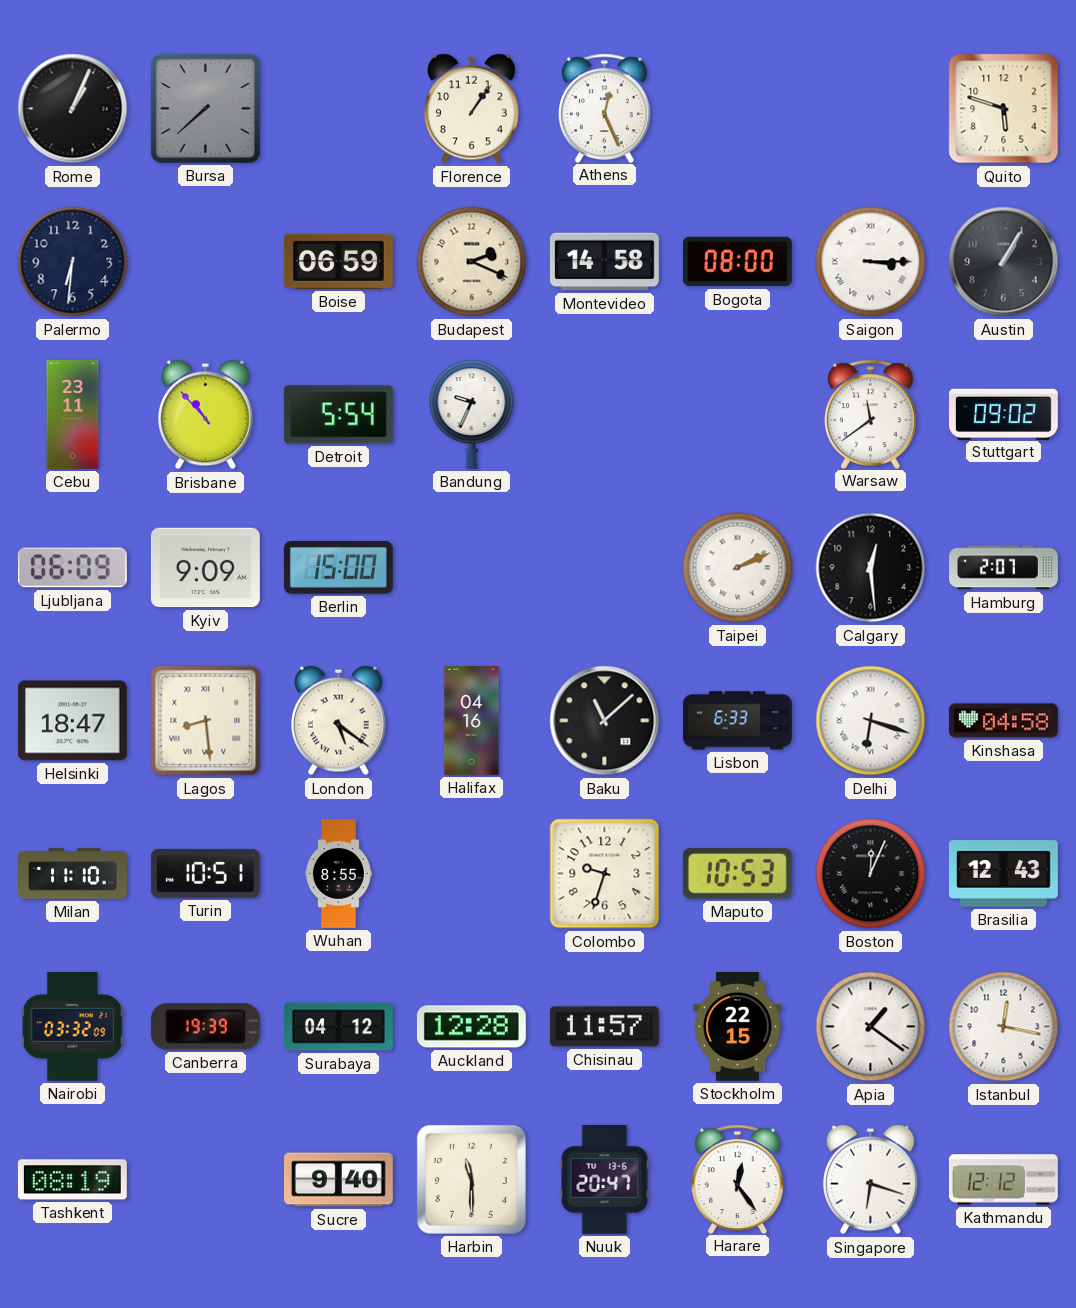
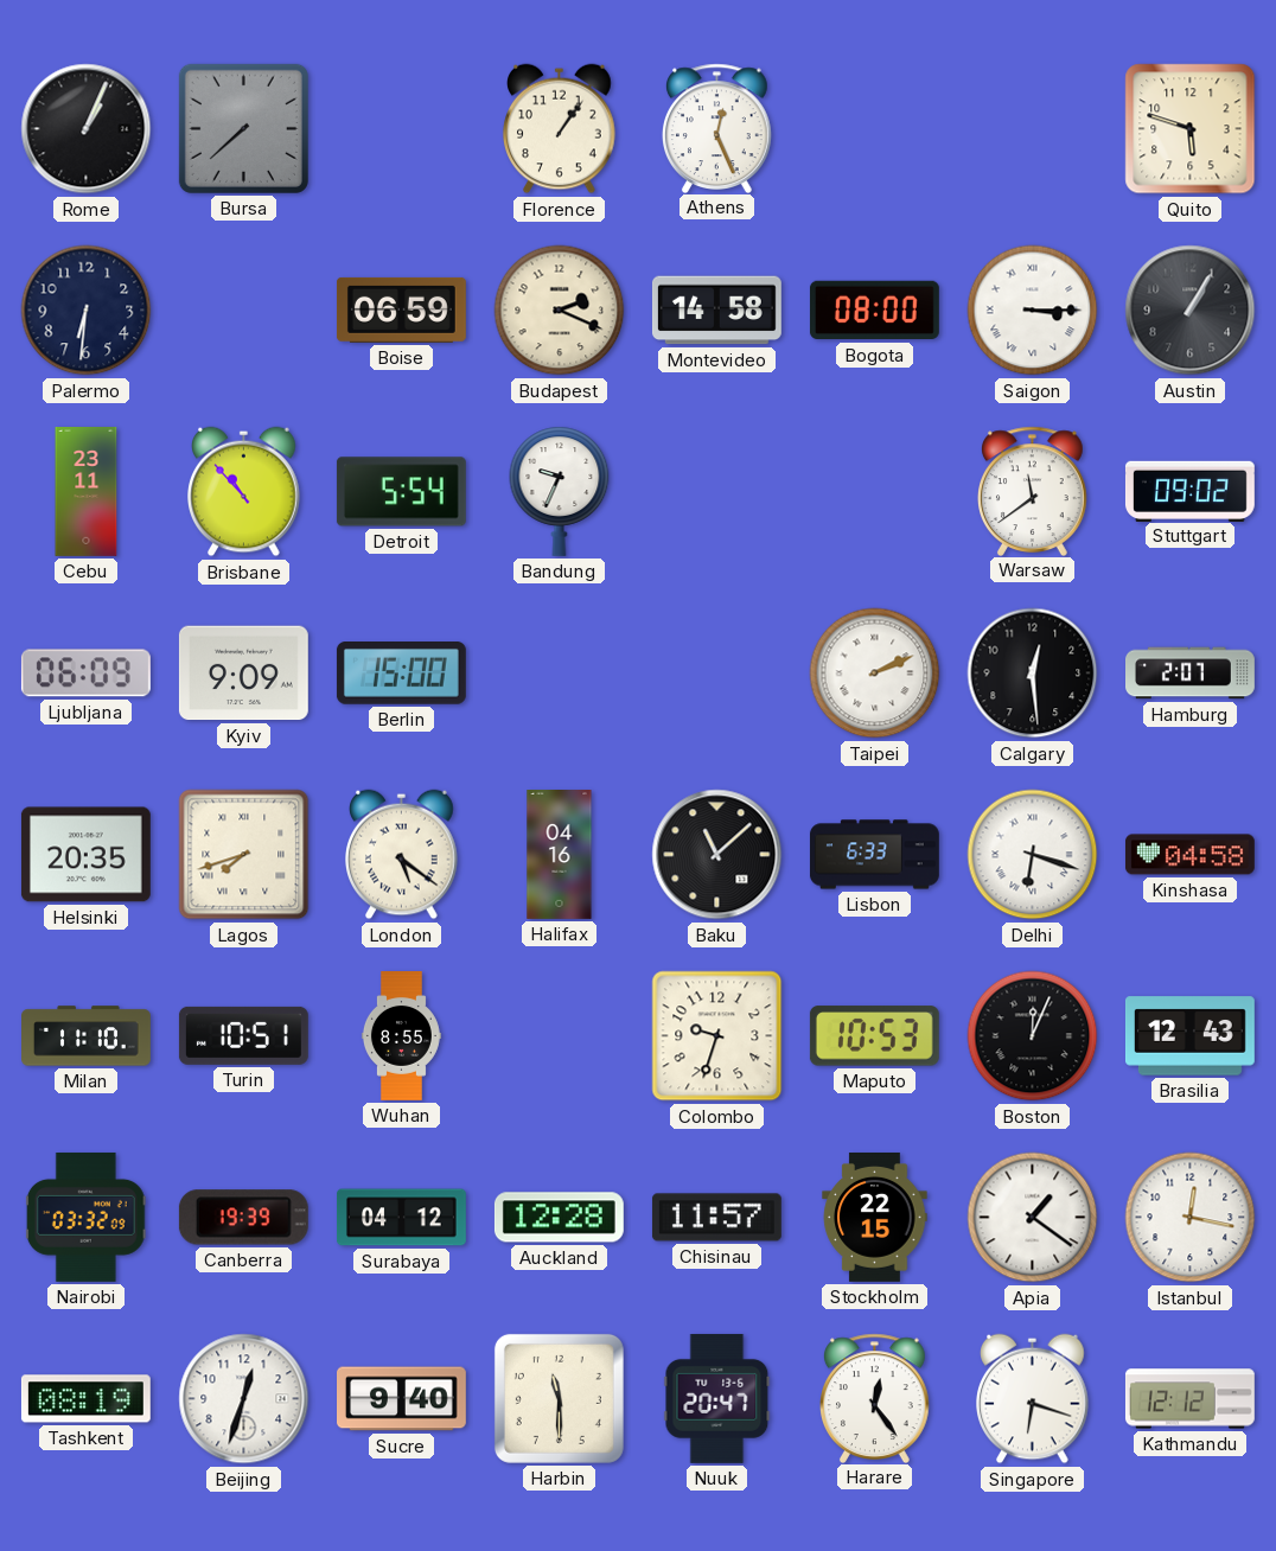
Helsinki: 18:47 -> 20:35
Lagos: 8:29 -> 7:42
Beijing: none -> 12:33
